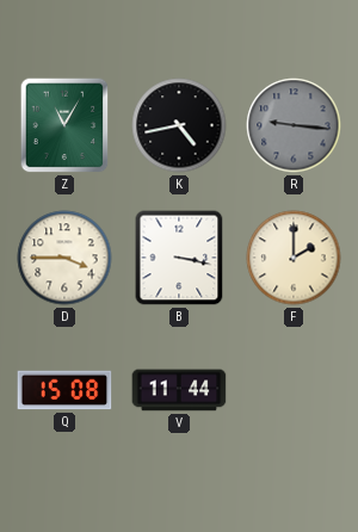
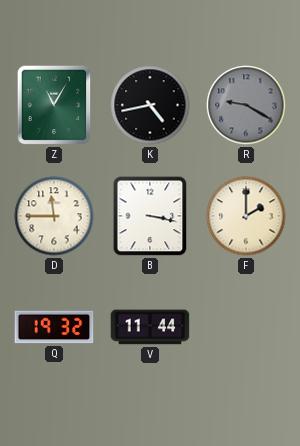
R: 9:16 -> 9:20
D: 3:45 -> 11:45
Q: 15:08 -> 19:32
